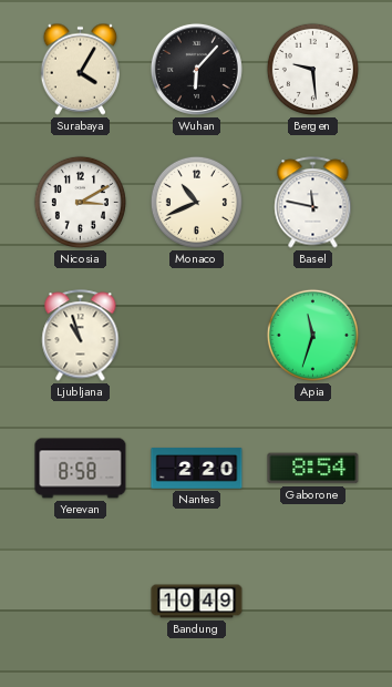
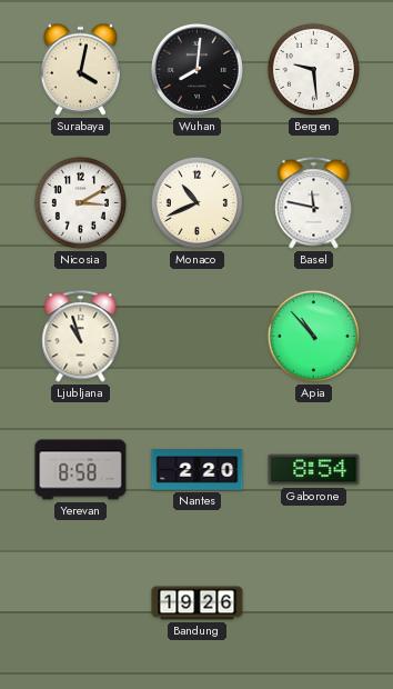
Surabaya: 4:05 -> 4:02
Wuhan: 6:07 -> 8:01
Apia: 11:33 -> 10:53
Bandung: 10:49 -> 19:26
